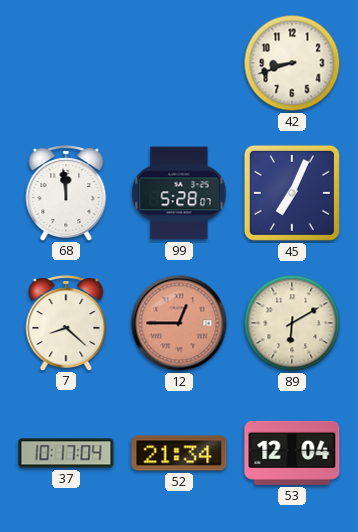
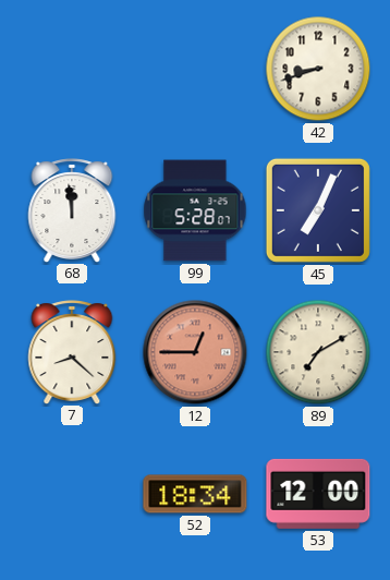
89: 6:10 -> 7:10
37: 10:17 -> none
52: 21:34 -> 18:34
53: 12:04 -> 12:00
